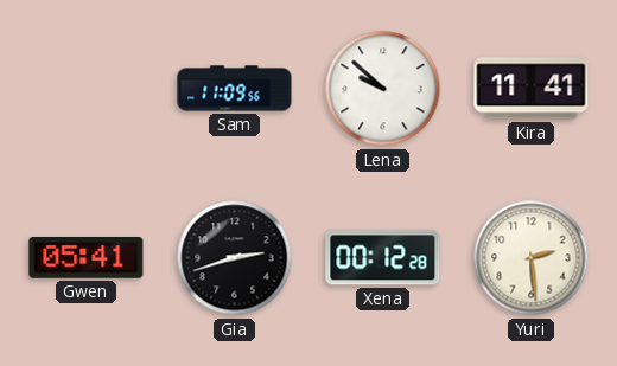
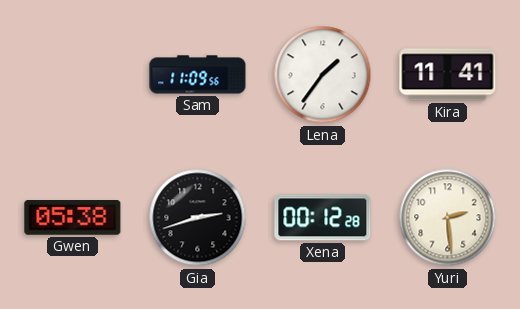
Lena: 9:52 -> 1:36
Gwen: 05:41 -> 05:38
